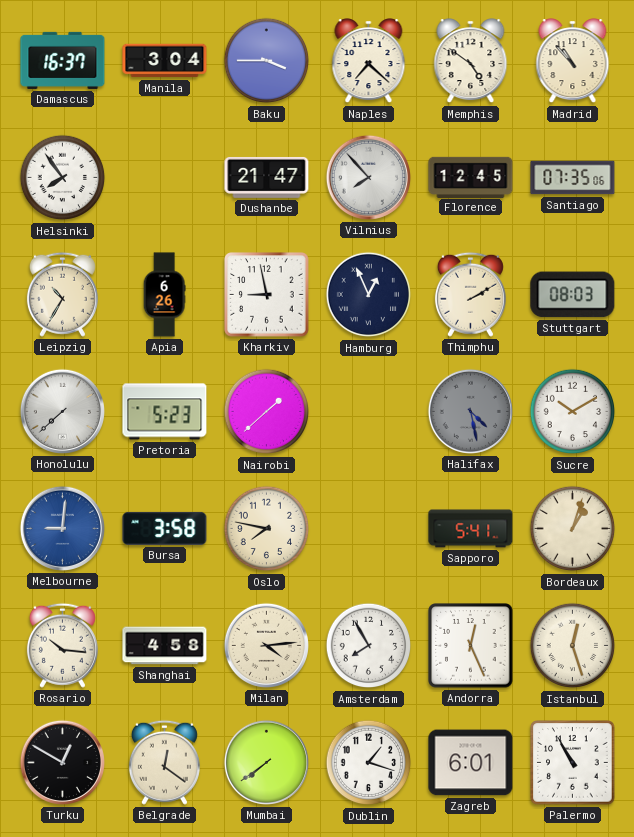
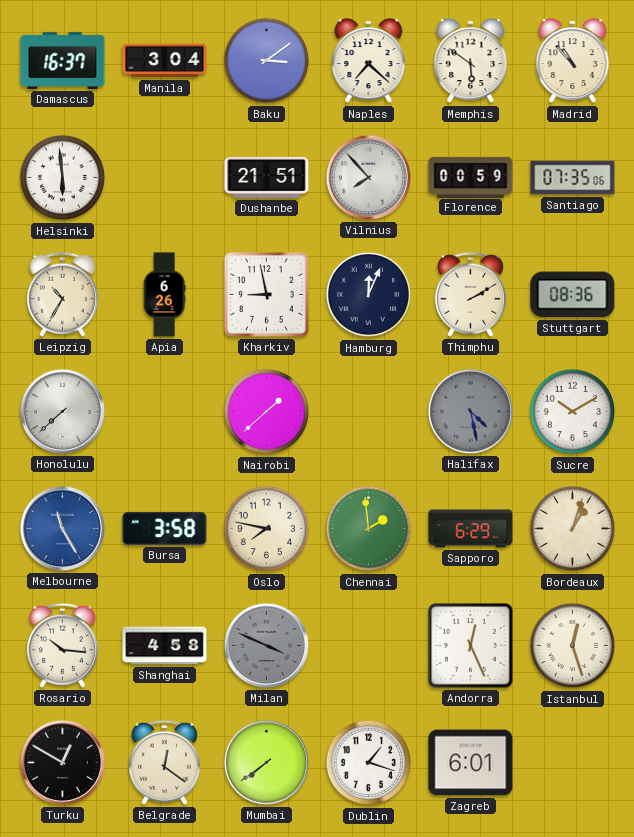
Baku: 3:45 -> 3:09
Memphis: 4:51 -> 5:51
Helsinki: 7:54 -> 5:59
Dushanbe: 21:47 -> 21:51
Florence: 12:45 -> 00:59
Hamburg: 12:56 -> 12:04
Stuttgart: 08:03 -> 08:36
Pretoria: 5:23 -> none
Melbourne: 9:01 -> 11:25
Chennai: none -> 1:59
Sapporo: 5:41 -> 6:29
Milan: 4:14 -> 3:49
Milan dial: cream -> grey
Amsterdam: 7:55 -> none
Palermo: 10:55 -> none
